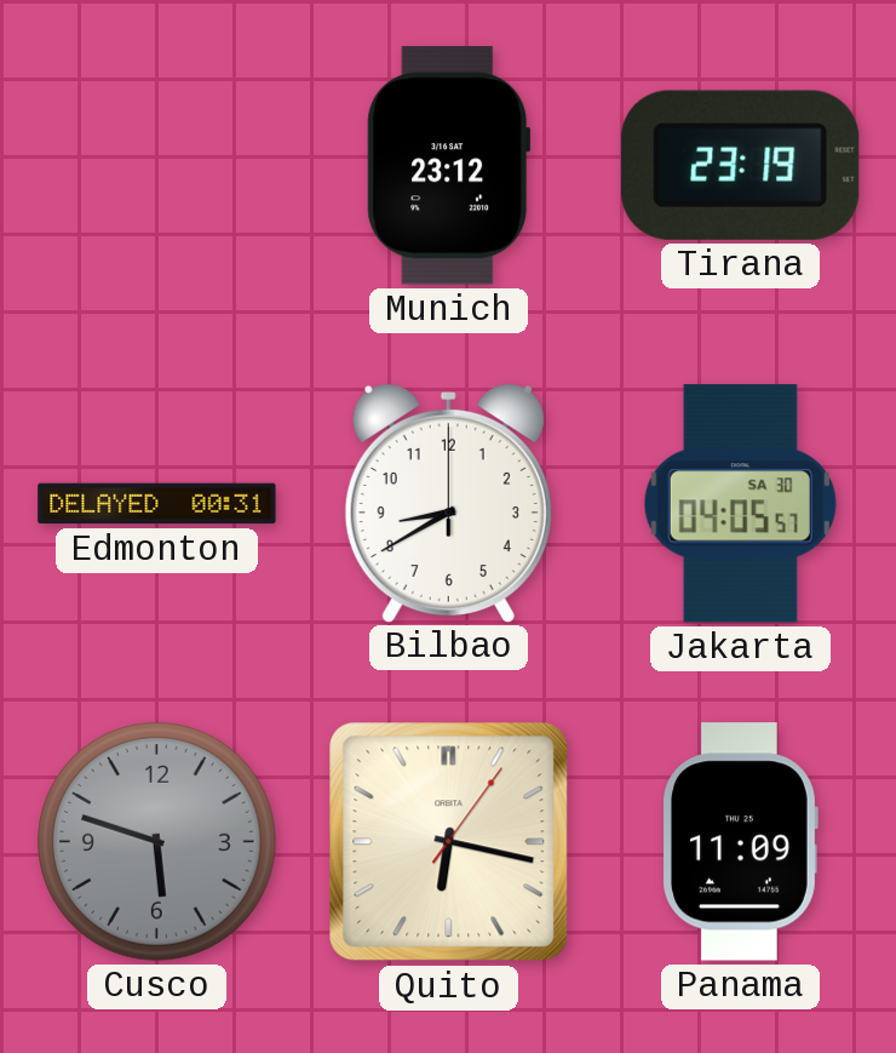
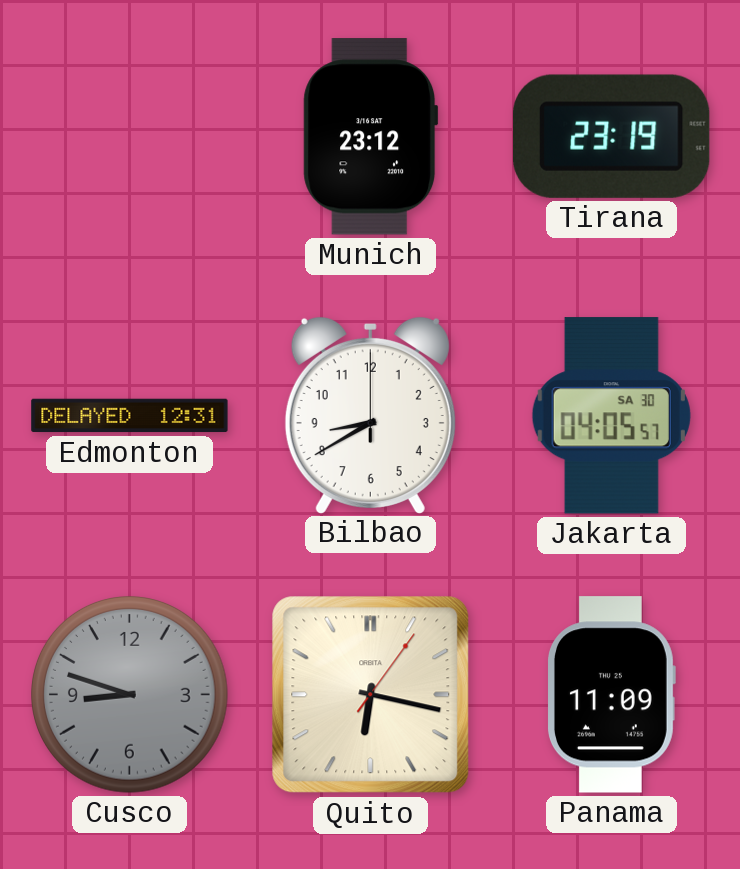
Edmonton: 00:31 -> 12:31
Cusco: 5:48 -> 8:48
